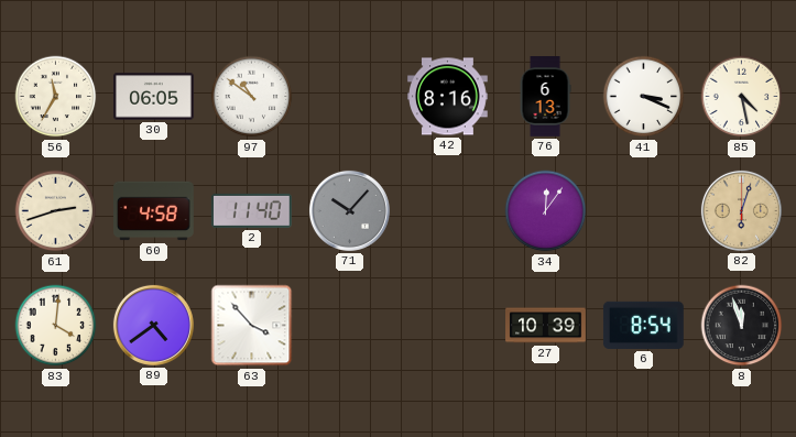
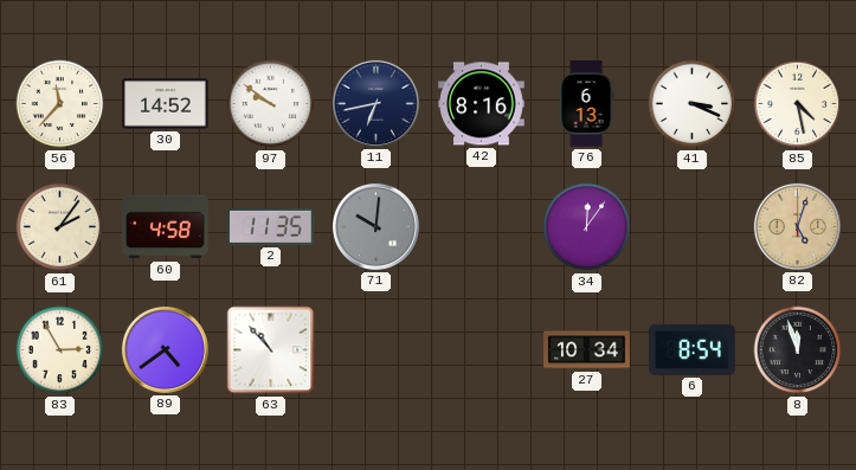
56: 11:35 -> 11:37
30: 06:05 -> 14:52
97: 10:51 -> 9:51
11: none -> 6:43
61: 2:42 -> 2:06
2: 11:40 -> 11:35
71: 10:07 -> 10:01
82: 6:03 -> 5:03
83: 4:01 -> 2:55
63: 3:53 -> 10:53
27: 10:39 -> 10:34
